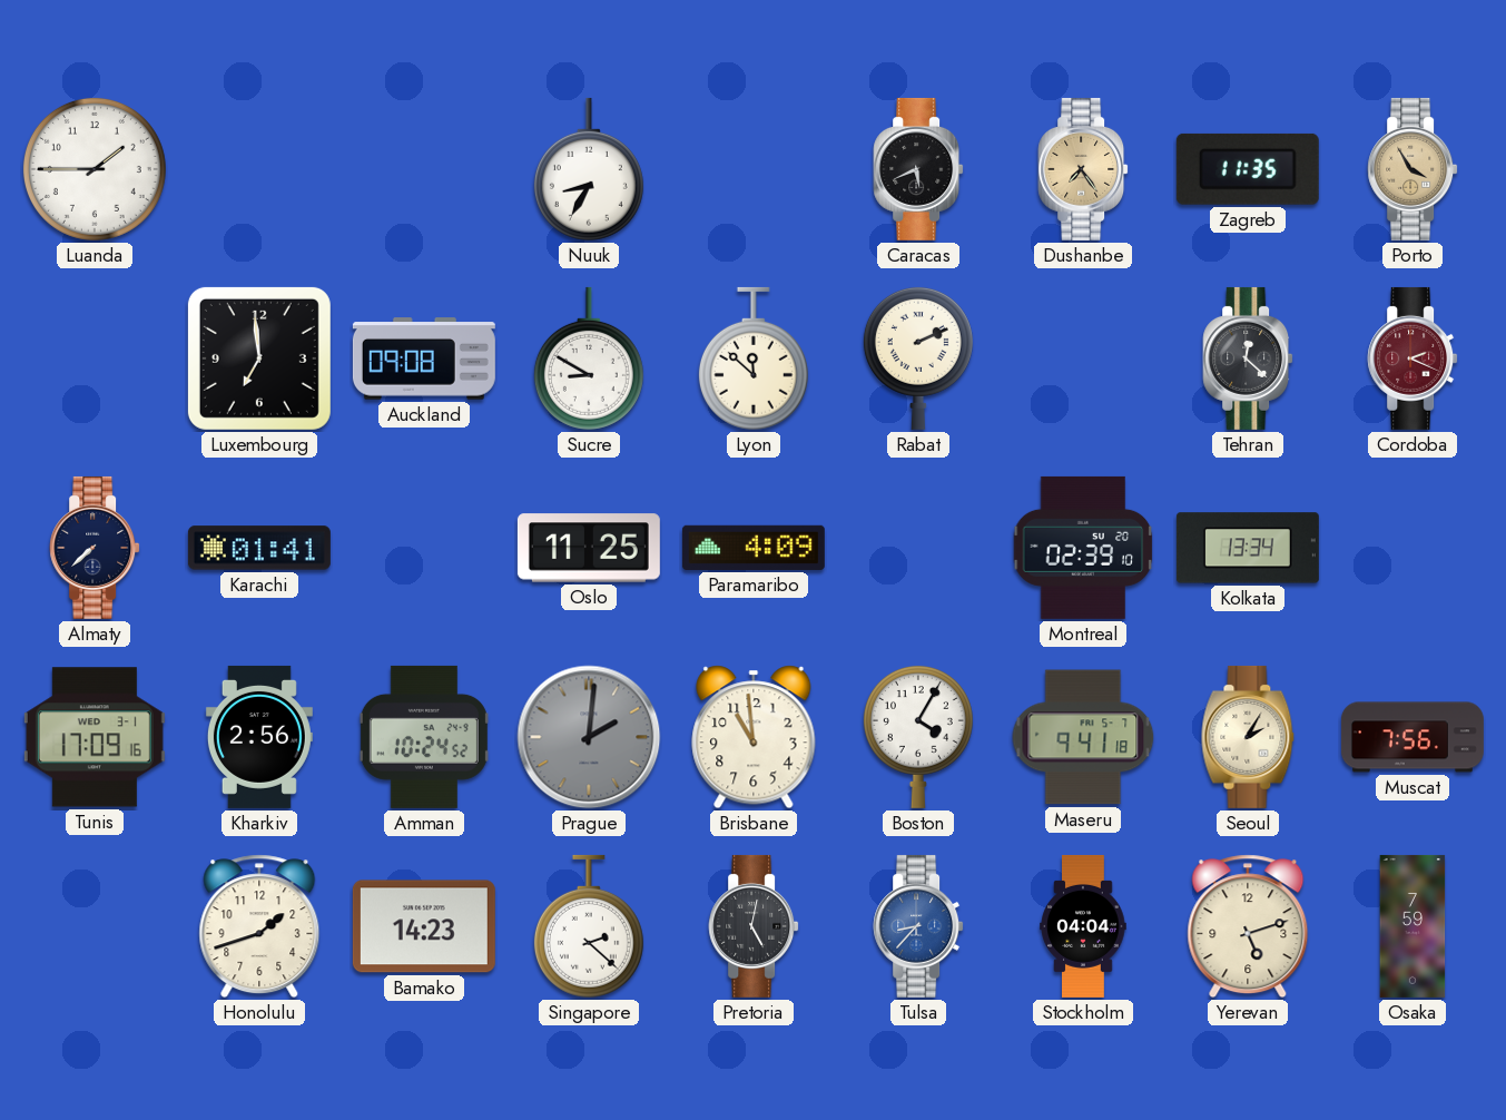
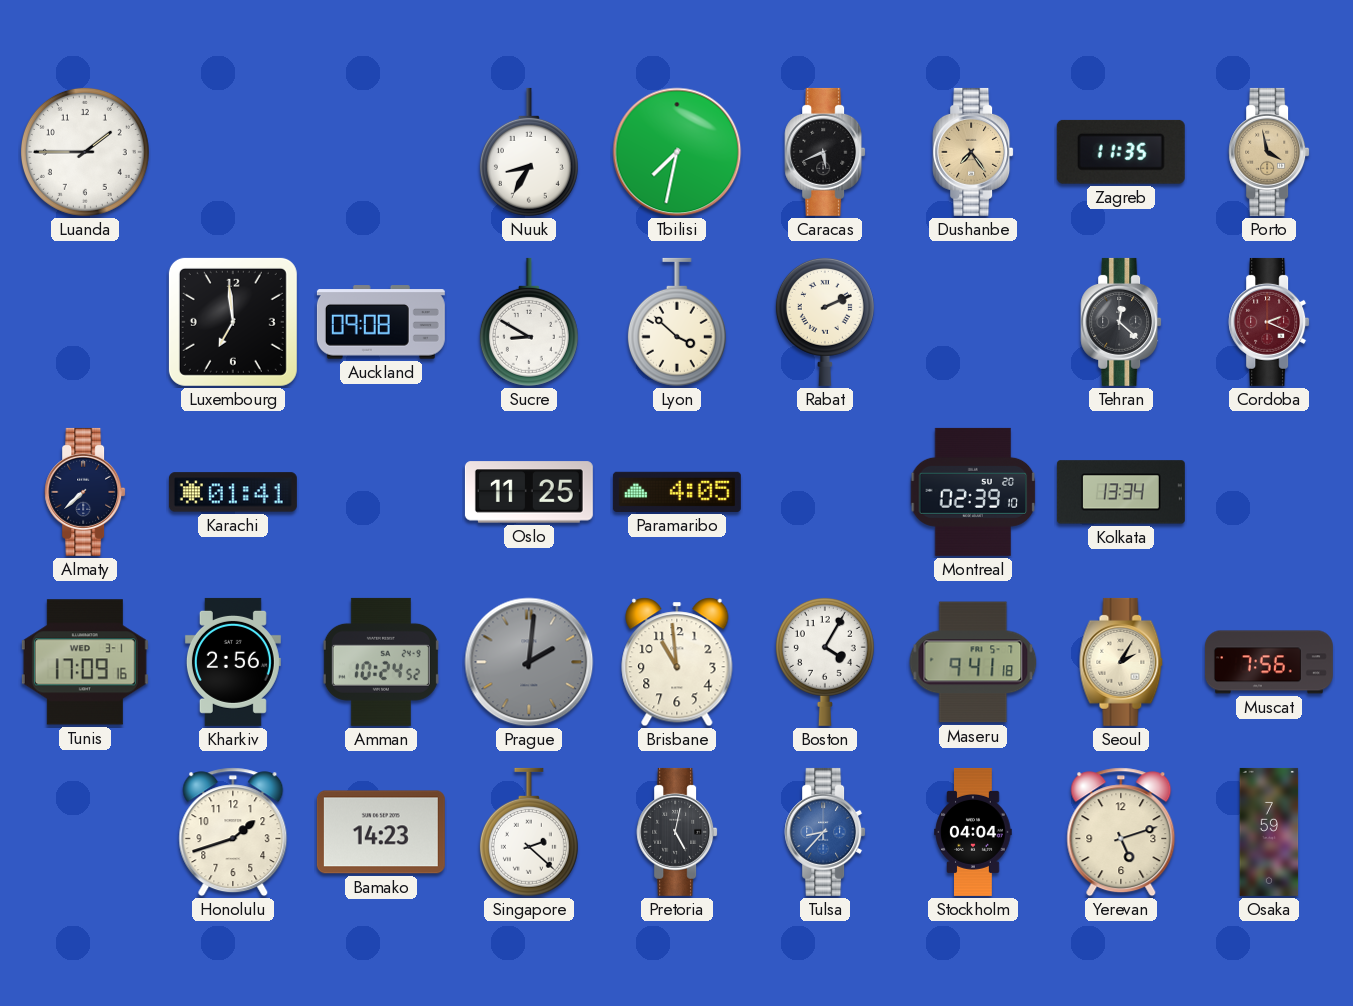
Tbilisi: none -> 7:32
Porto: 3:55 -> 3:58
Lyon: 11:52 -> 3:52
Paramaribo: 4:09 -> 4:05
